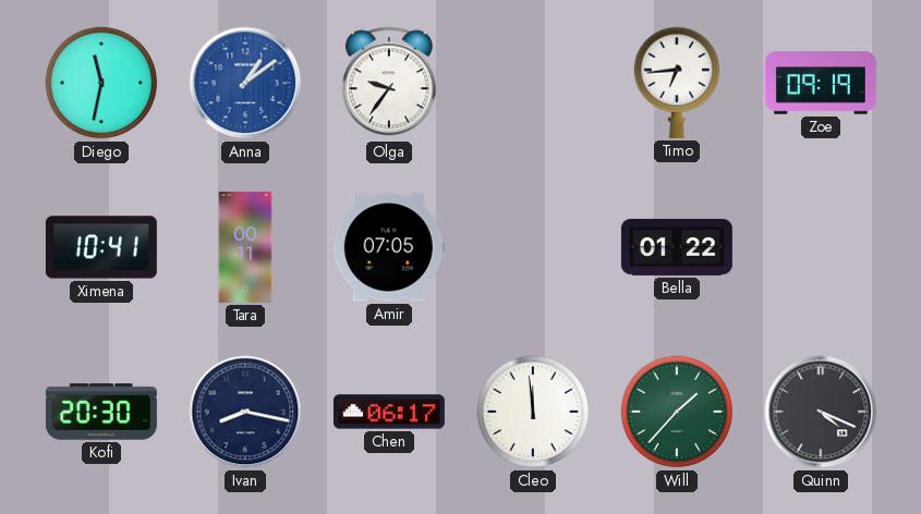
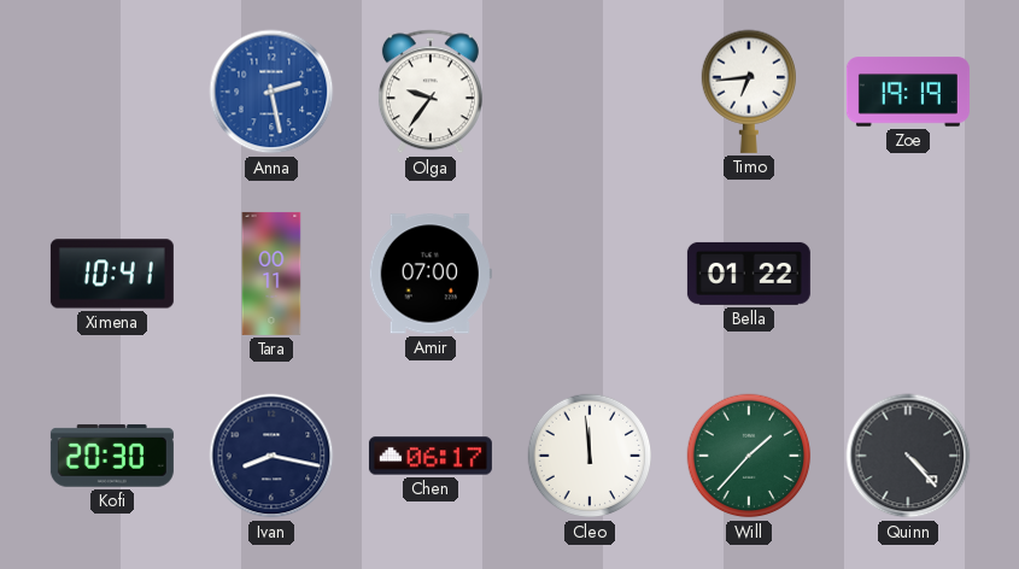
Diego: 11:32 -> none
Anna: 1:09 -> 2:28
Zoe: 09:19 -> 19:19
Amir: 07:05 -> 07:00
Quinn: 4:19 -> 4:23
